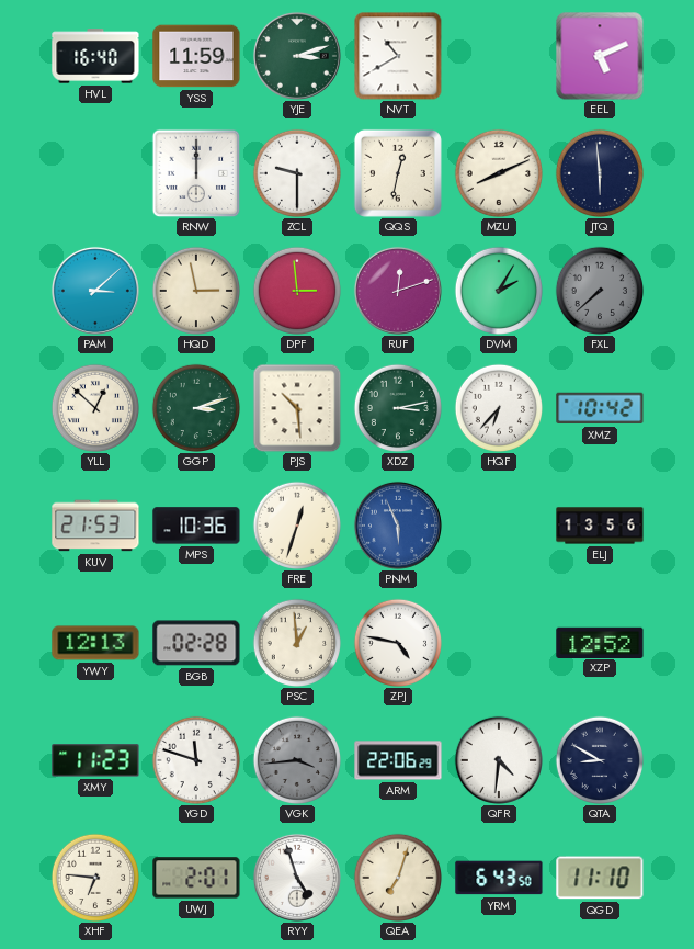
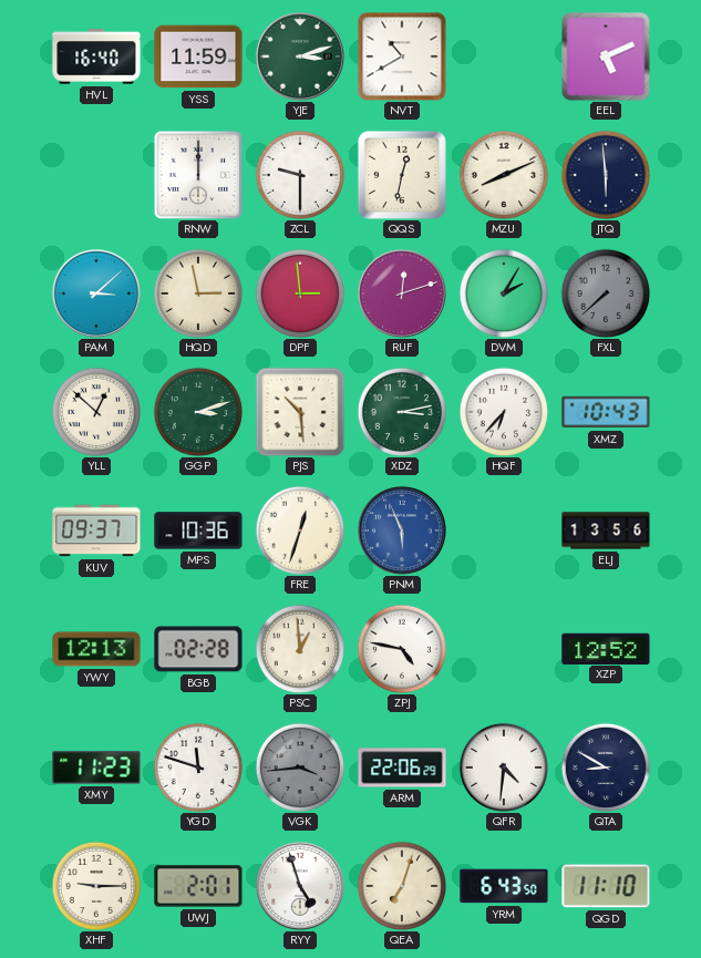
XMZ: 10:42 -> 10:43
KUV: 21:53 -> 09:37
XHF: 6:46 -> 9:15
